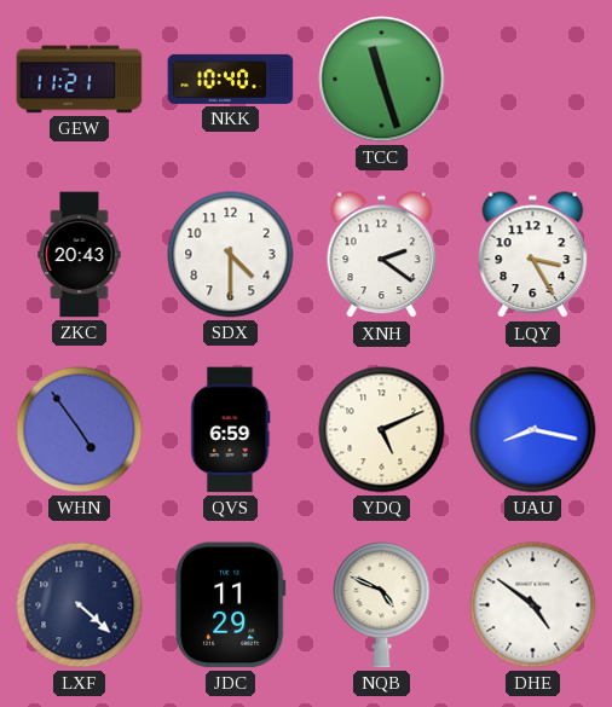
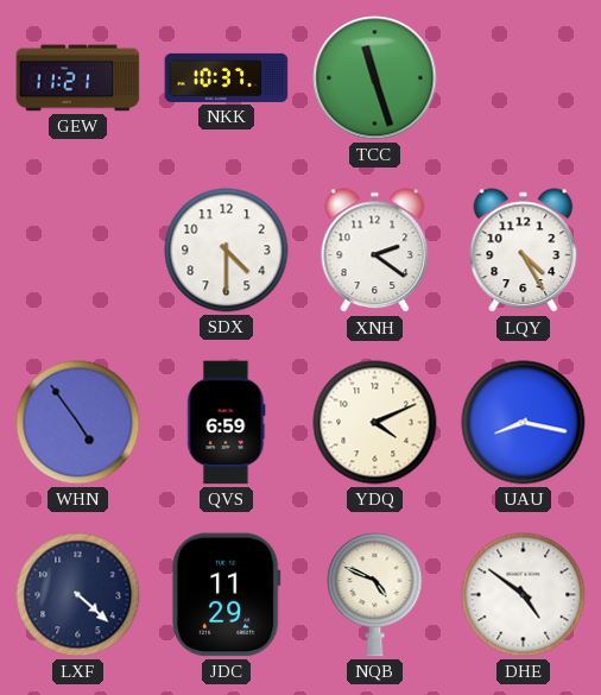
NKK: 10:40 -> 10:37
ZKC: 20:43 -> none
LQY: 3:25 -> 4:25
YDQ: 5:11 -> 4:11
